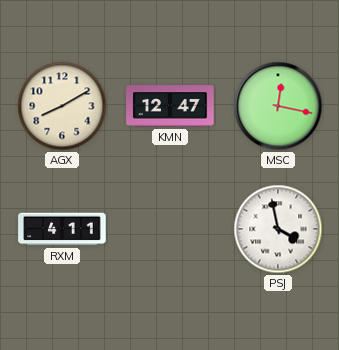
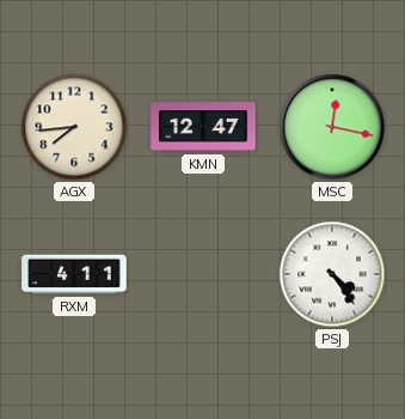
AGX: 8:10 -> 7:44
PSJ: 3:58 -> 4:24
